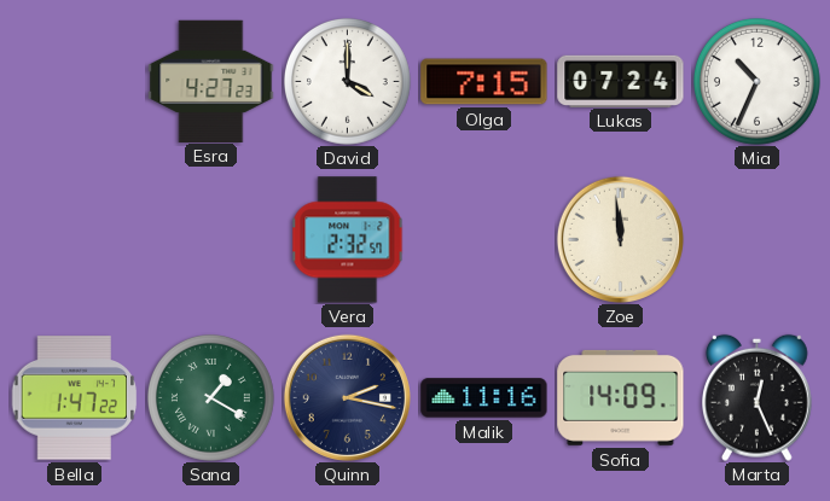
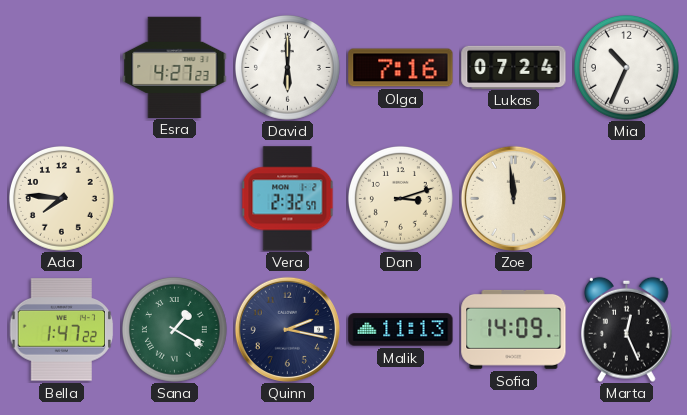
David: 4:00 -> 6:00
Olga: 7:15 -> 7:16
Ada: none -> 7:46
Dan: none -> 3:12
Malik: 11:16 -> 11:13
